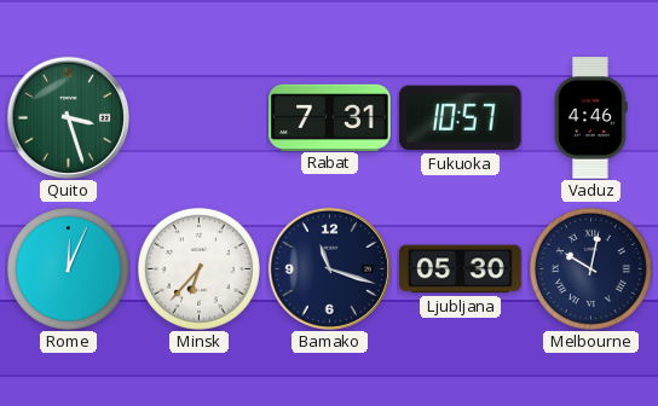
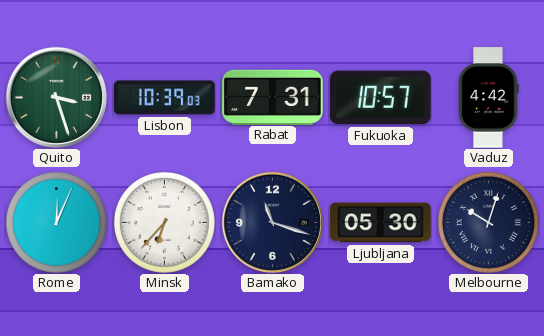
Lisbon: none -> 10:39
Vaduz: 4:46 -> 4:42
Melbourne: 10:02 -> 10:03
